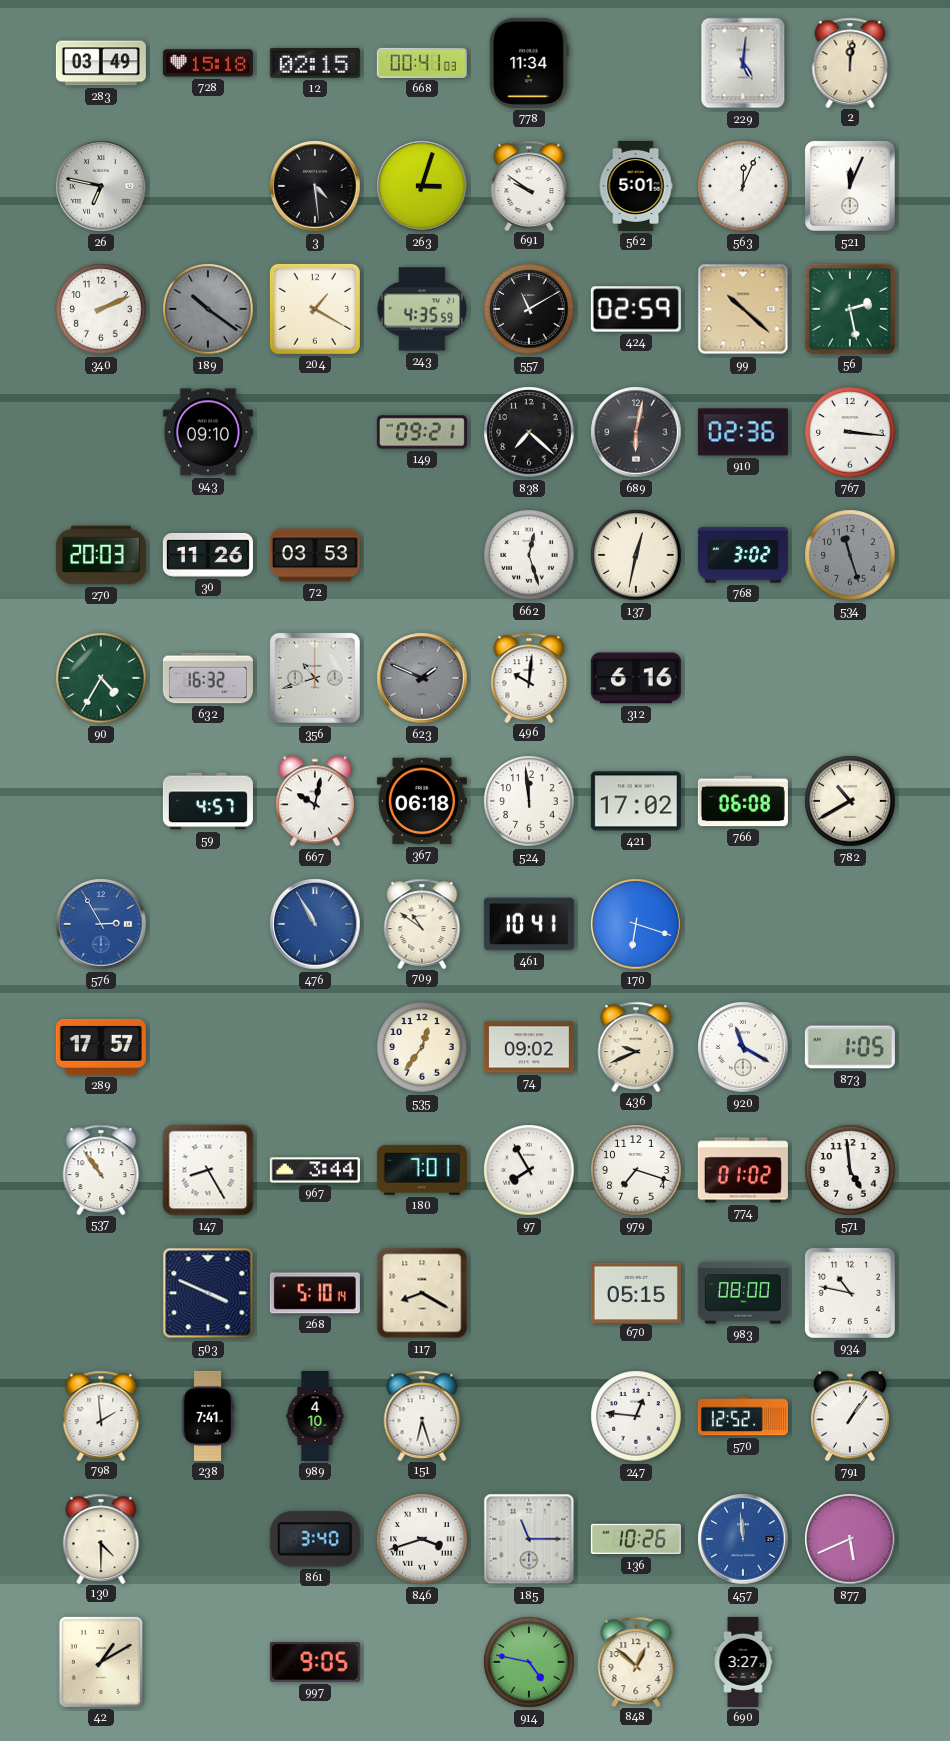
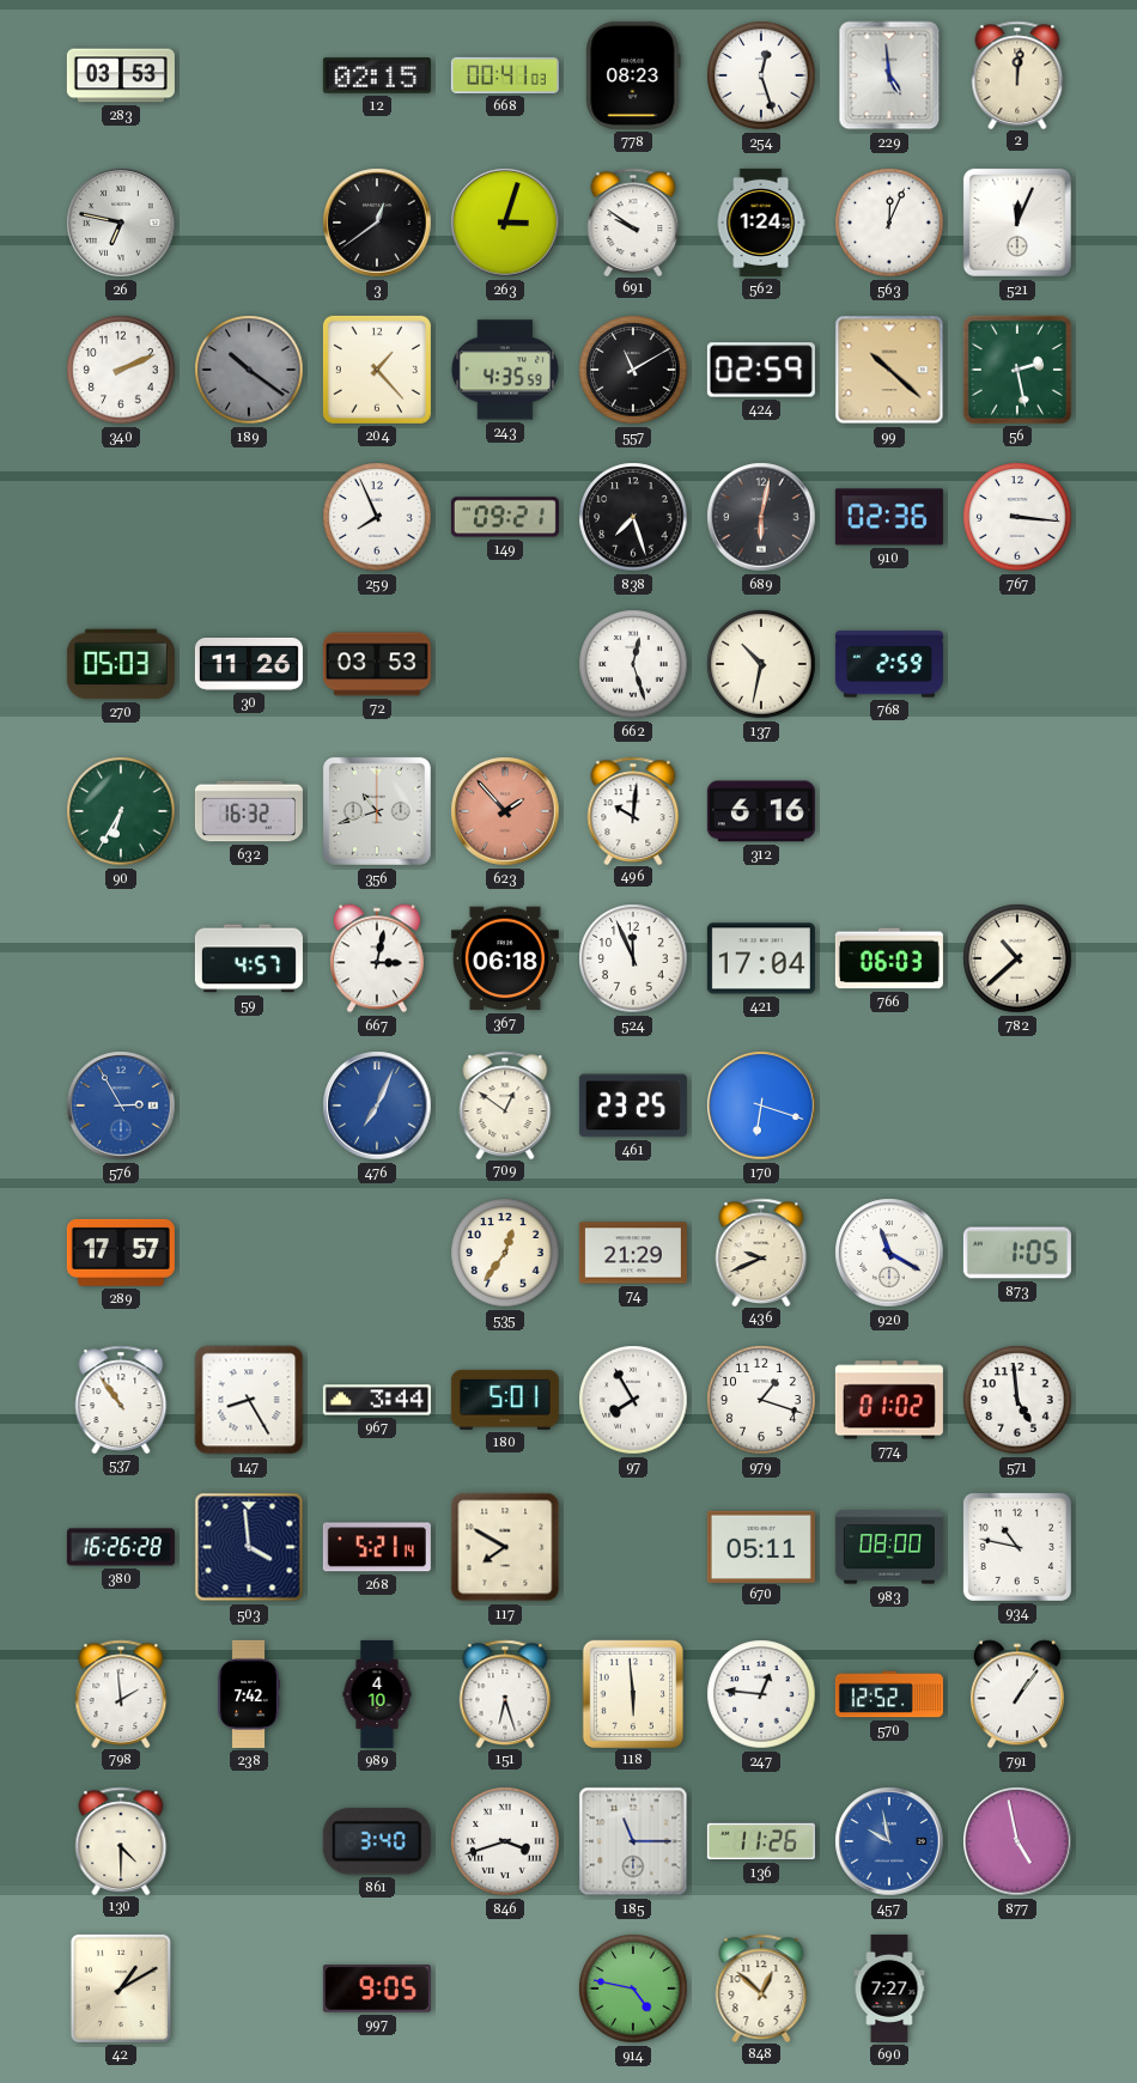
283: 03:49 -> 03:53
728: 15:18 -> none
778: 11:34 -> 08:23
254: none -> 12:27
229: 5:01 -> 4:59
3: 4:29 -> 12:39
562: 5:01 -> 1:24
204: 1:20 -> 1:23
943: 09:10 -> none
259: none -> 7:56
838: 7:22 -> 7:27
270: 20:03 -> 05:03
137: 12:32 -> 10:32
768: 3:02 -> 2:59
534: 11:27 -> none
90: 4:35 -> 6:35
623: 1:49 -> 1:53
623 dial: grey -> salmon
667: 10:02 -> 3:02
524: 11:59 -> 11:56
421: 17:02 -> 17:04
766: 06:08 -> 06:03
782: 10:40 -> 10:38
476: 10:55 -> 7:04
709: 10:51 -> 12:51
461: 10:41 -> 23:25
74: 09:02 -> 21:29
180: 7:01 -> 5:01
979: 7:18 -> 1:18
380: none -> 16:26
503: 3:49 -> 3:59
268: 5:10 -> 5:21
117: 8:20 -> 7:50
670: 05:15 -> 05:11
238: 7:41 -> 7:42
118: none -> 5:59
136: 10:26 -> 11:26
457: 11:59 -> 9:58
877: 5:41 -> 4:58
690: 3:27 -> 7:27
